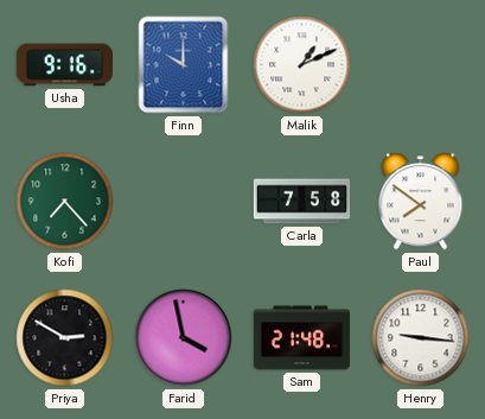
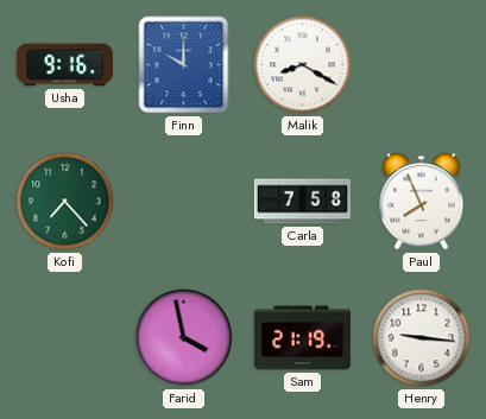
Malik: 1:11 -> 8:20
Paul: 7:51 -> 7:56
Priya: 2:50 -> none
Sam: 21:48 -> 21:19
